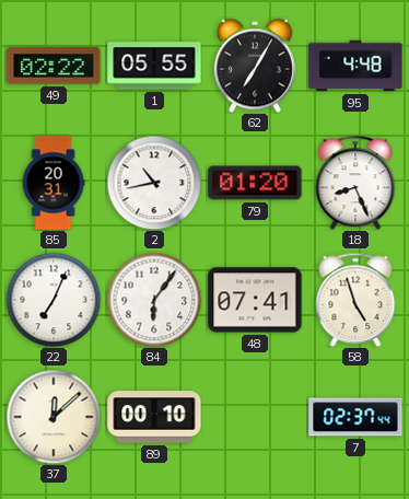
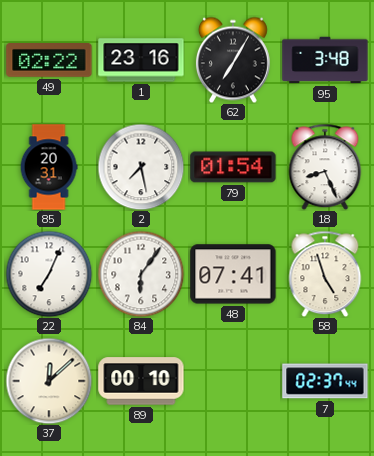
1: 05:55 -> 23:16
95: 4:48 -> 3:48
2: 10:43 -> 7:28
79: 01:20 -> 01:54
